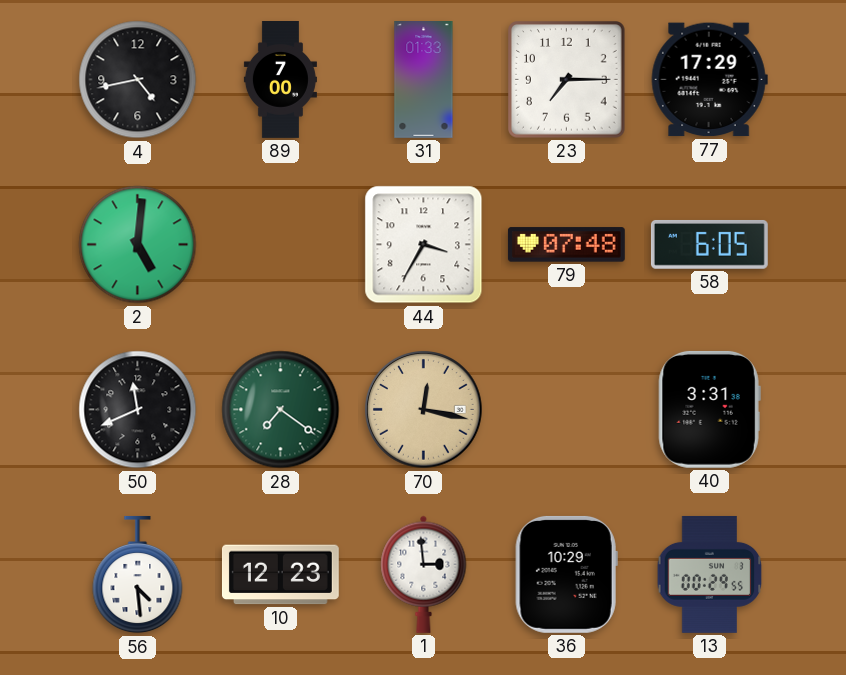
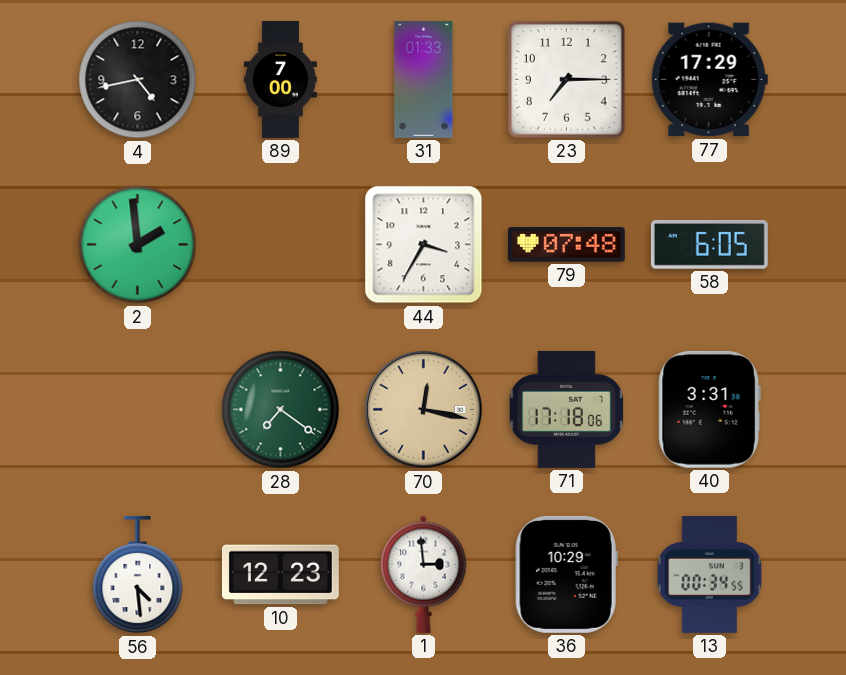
2: 5:01 -> 1:59
50: 11:41 -> none
71: none -> 17:18
13: 00:29 -> 00:34
